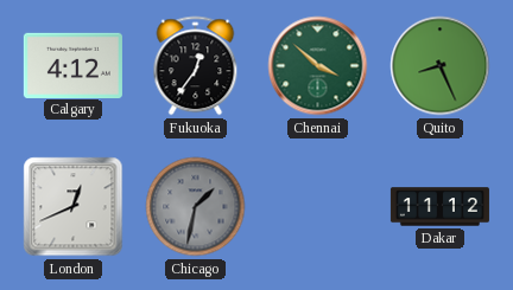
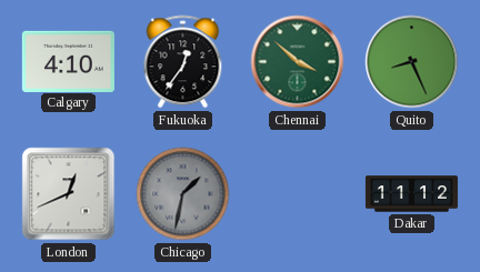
Calgary: 4:12 -> 4:10
